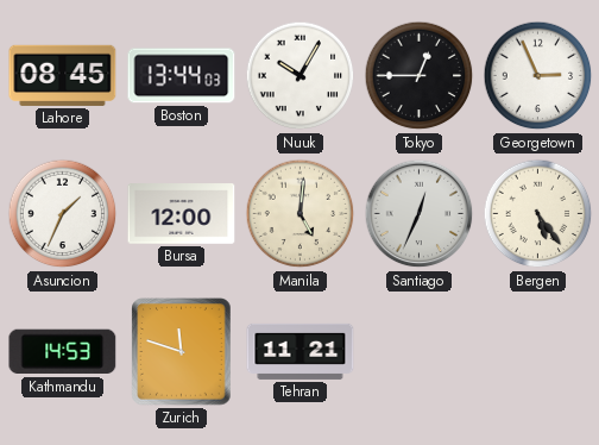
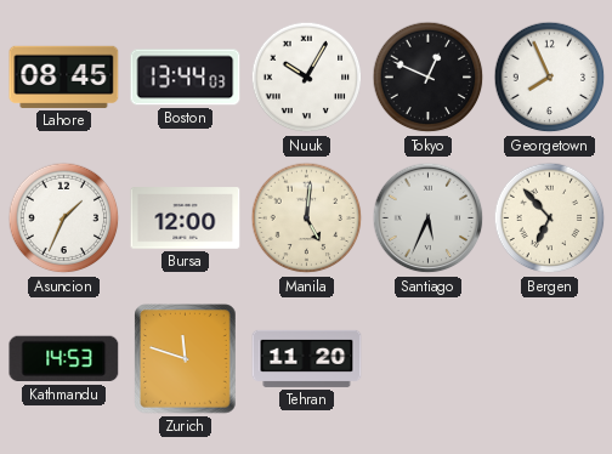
Tokyo: 12:45 -> 12:49
Georgetown: 2:56 -> 7:56
Santiago: 12:34 -> 5:34
Bergen: 5:24 -> 6:53
Tehran: 11:21 -> 11:20
